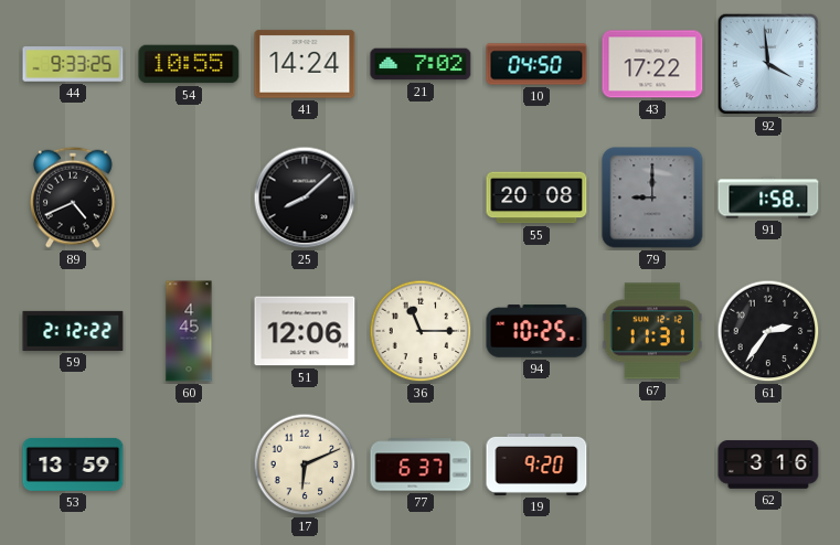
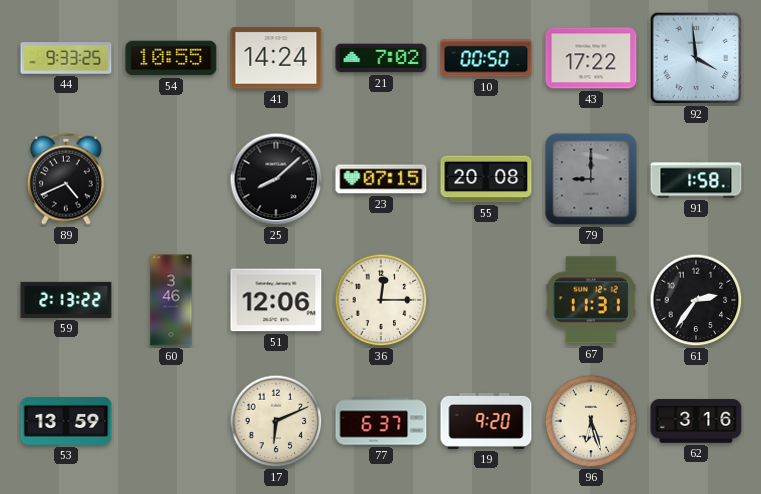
10: 04:50 -> 00:50
23: none -> 07:15
59: 2:12 -> 2:13
60: 4:45 -> 3:46
36: 11:15 -> 12:15
94: 10:25 -> none
96: none -> 6:27
